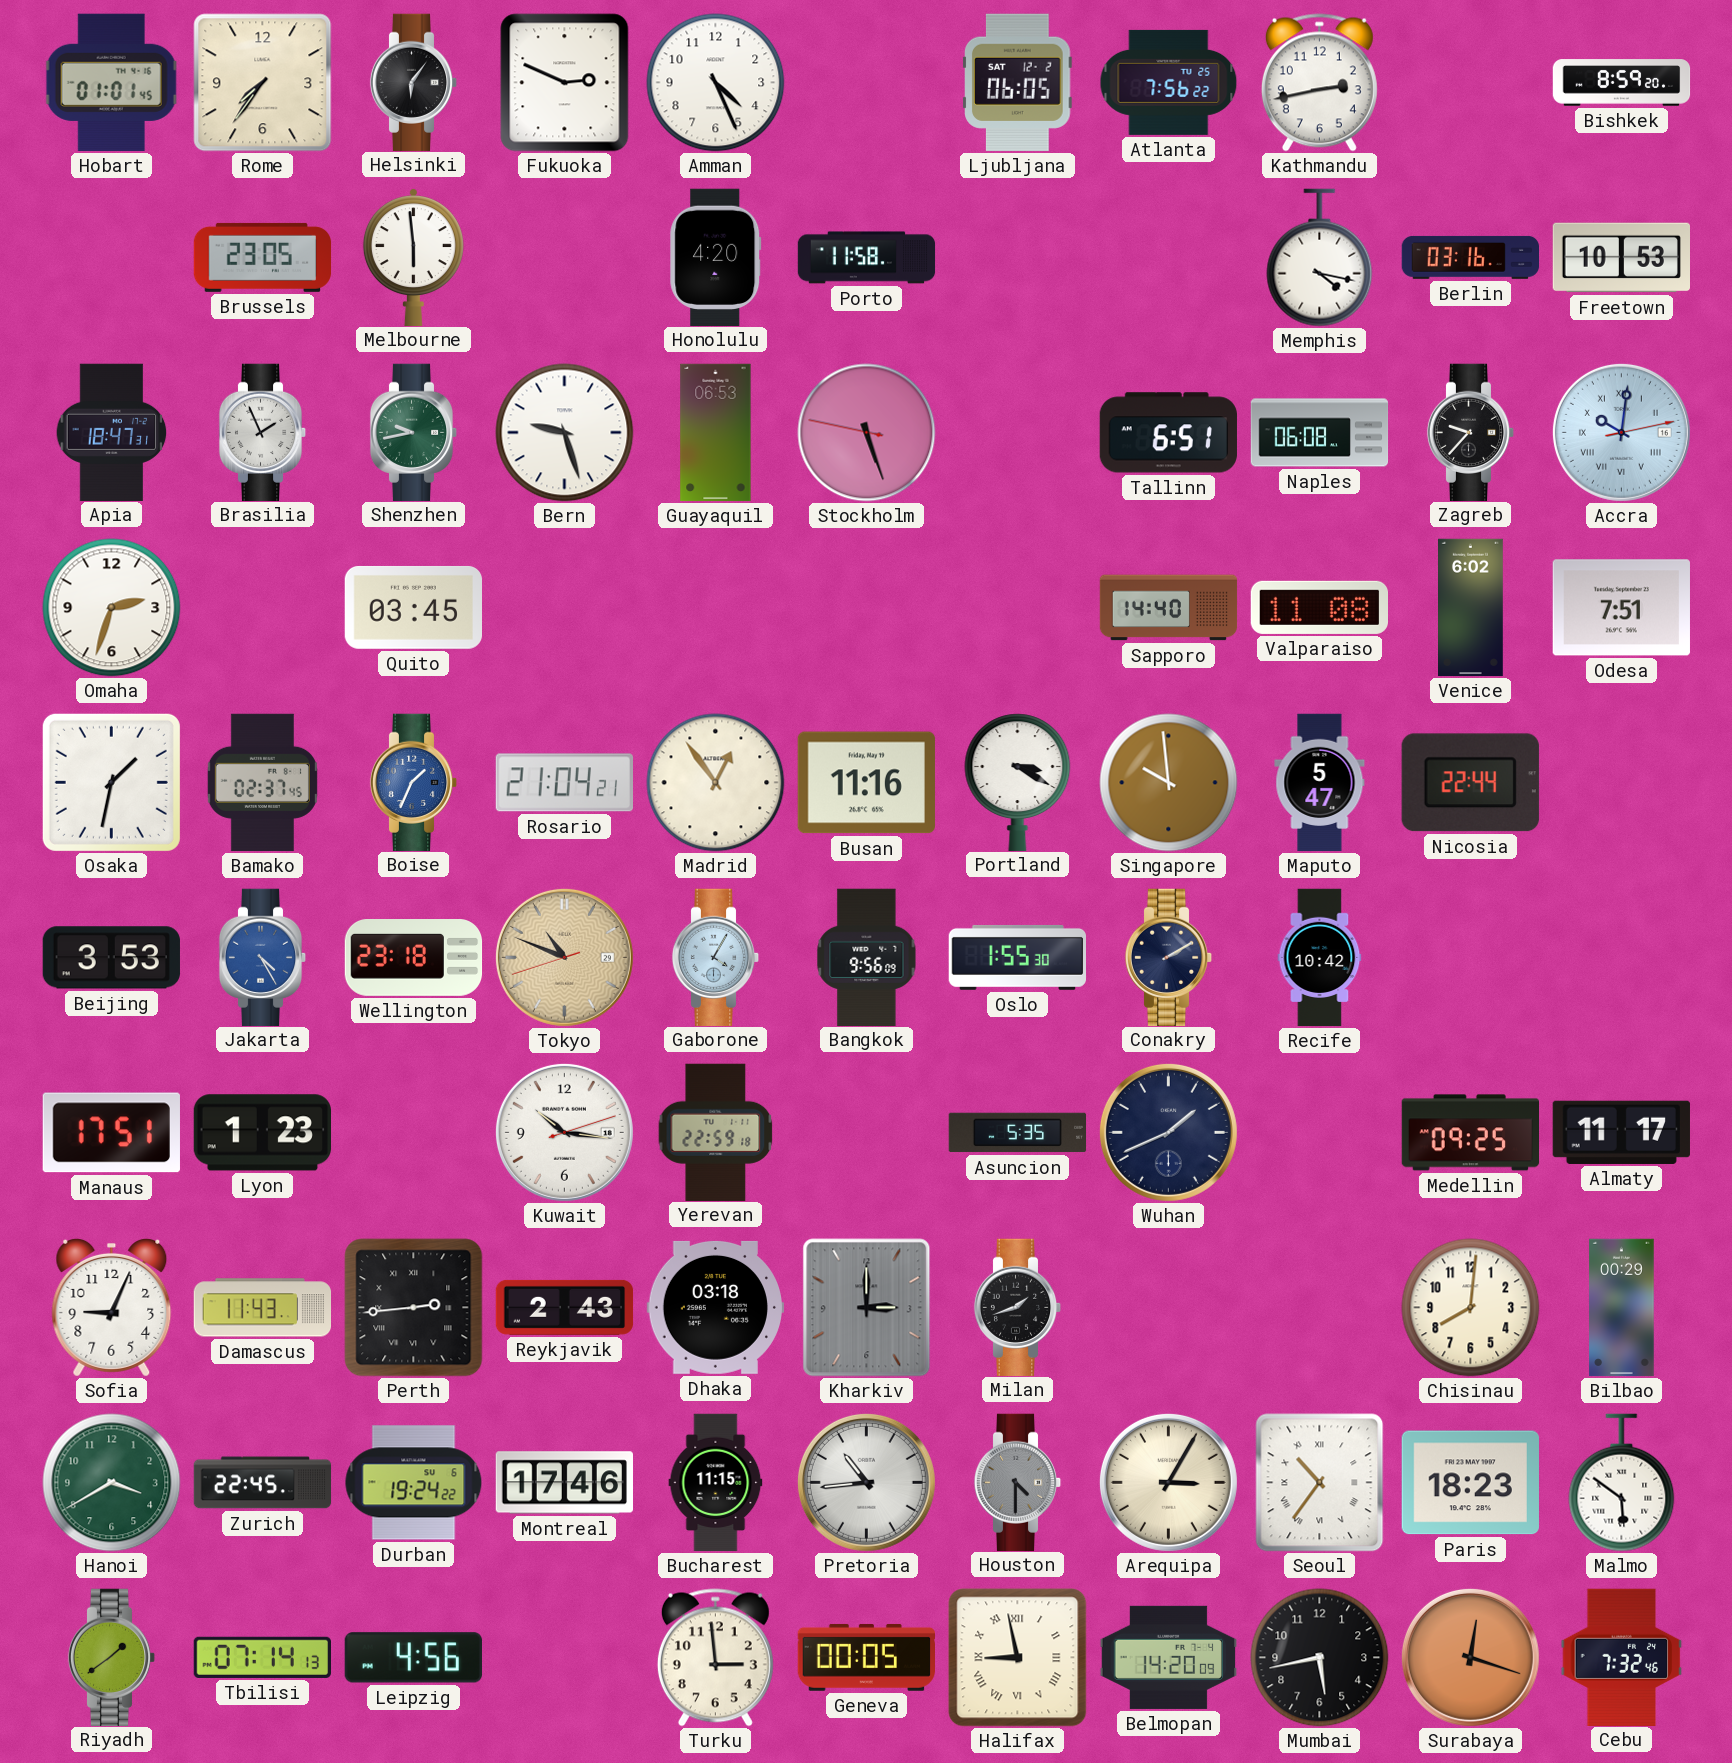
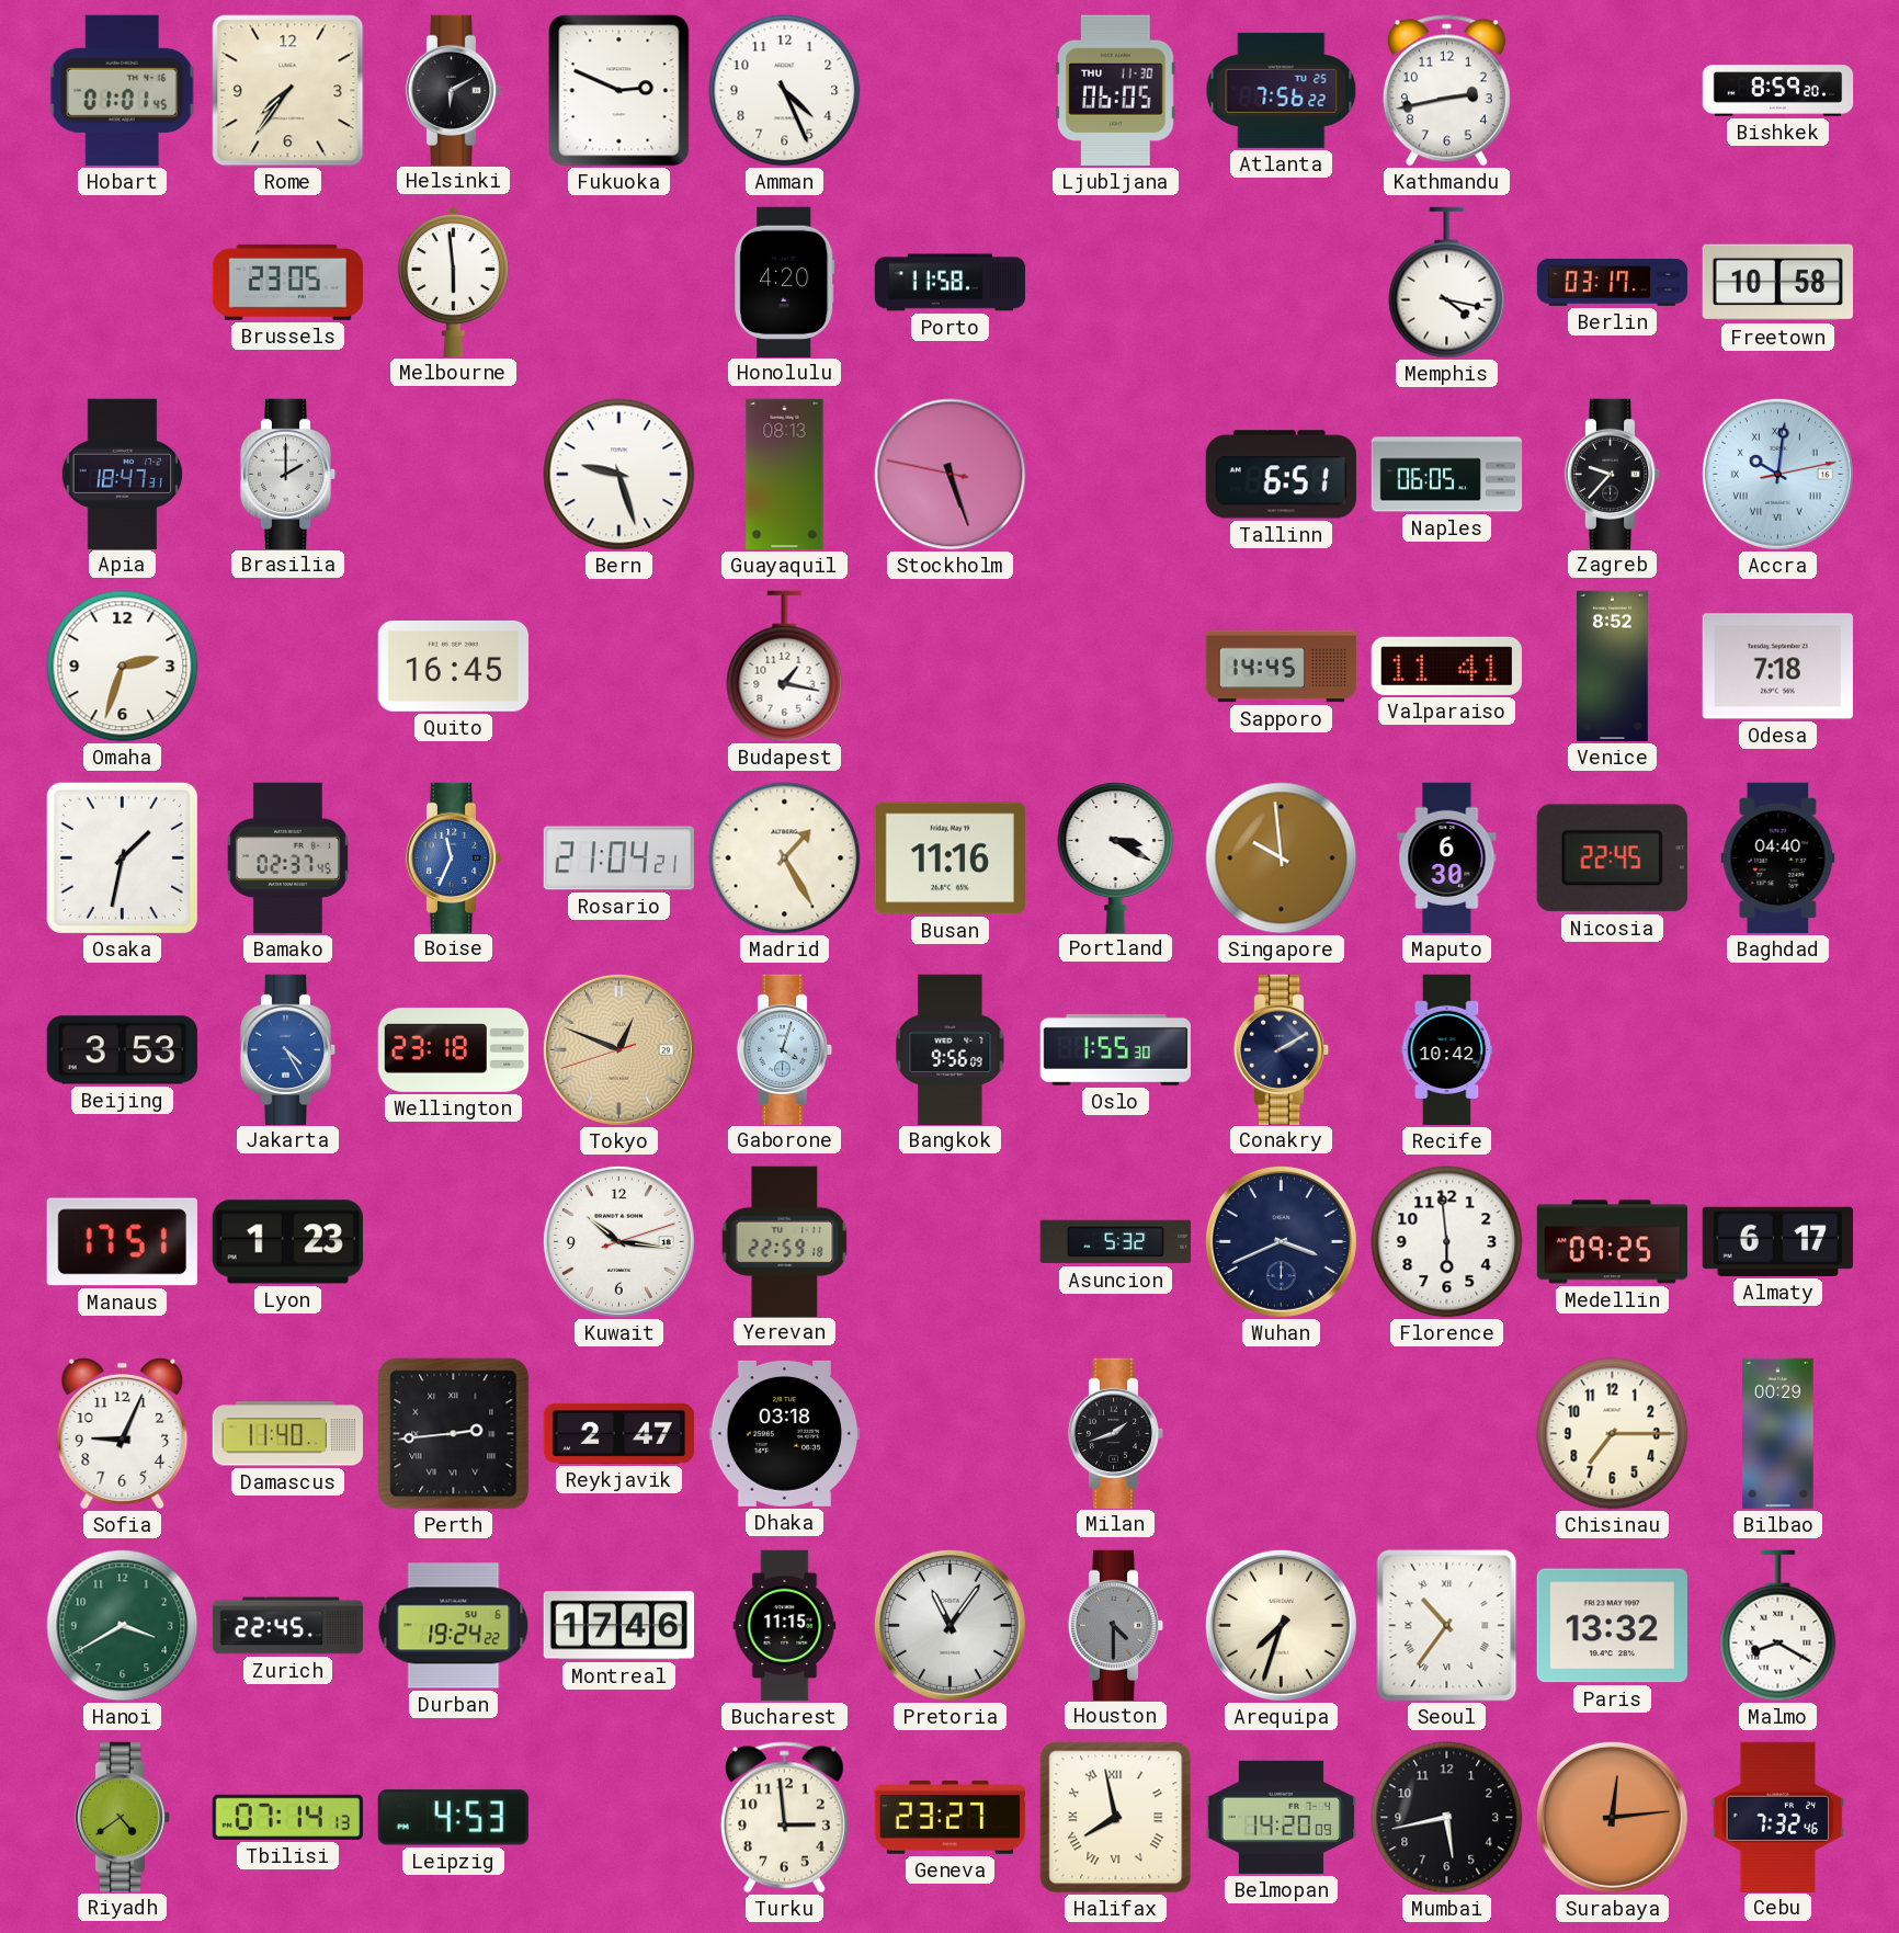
Helsinki: 6:06 -> 6:10
Ljubljana date: SAT 12-2 -> THU 11-30
Berlin: 03:16 -> 03:17
Freetown: 10:53 -> 10:58
Brasilia: 1:56 -> 2:00
Shenzhen: 9:43 -> none
Guayaquil: 06:53 -> 08:13
Naples: 06:08 -> 06:05
Quito: 03:45 -> 16:45
Budapest: none -> 1:17
Sapporo: 14:40 -> 14:45
Valparaiso: 11:08 -> 11:41
Venice: 6:02 -> 8:52
Odesa: 7:51 -> 7:18
Boise: 1:34 -> 11:34
Madrid: 12:54 -> 1:25
Maputo: 5:47 -> 6:30
Nicosia: 22:44 -> 22:45
Baghdad: none -> 04:40
Tokyo: 10:48 -> 12:48
Gaborone: 4:05 -> 4:03
Asuncion: 5:35 -> 5:32
Wuhan: 1:41 -> 3:41
Florence: none -> 5:59
Almaty: 11:17 -> 6:17
Damascus: 11:43 -> 11:40
Reykjavik: 2:43 -> 2:47
Kharkiv: 3:00 -> none
Chisinau: 8:01 -> 7:15
Pretoria: 10:44 -> 11:06
Arequipa: 3:05 -> 7:33
Paris: 18:23 -> 13:32
Malmo: 5:51 -> 8:20
Riyadh: 1:39 -> 4:39
Leipzig: 4:56 -> 4:53
Geneva: 00:05 -> 23:27
Halifax: 8:58 -> 7:58
Surabaya: 12:18 -> 12:14
